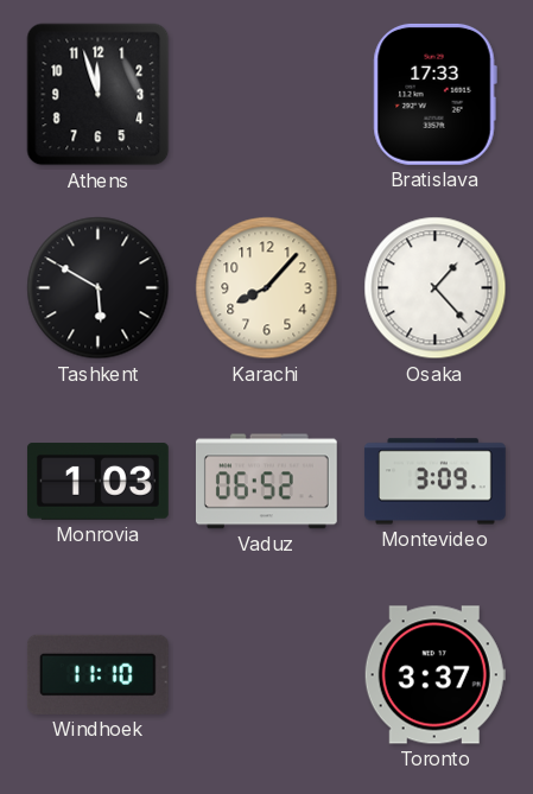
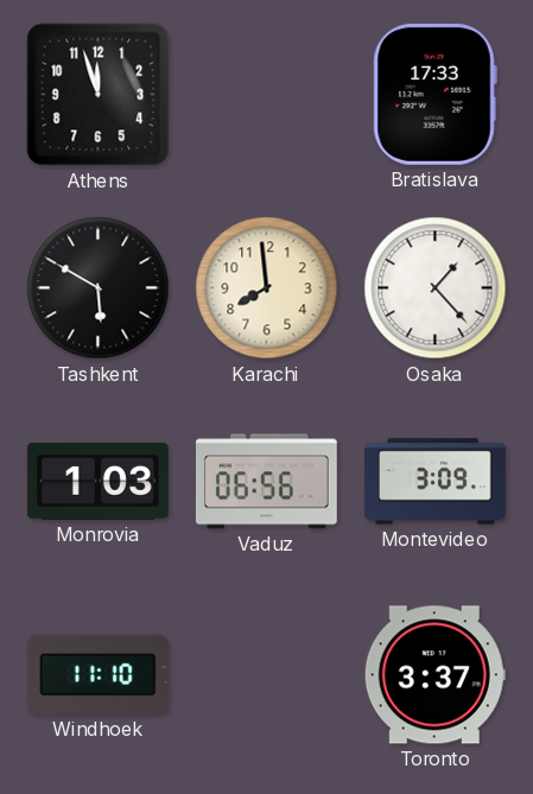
Karachi: 8:07 -> 7:59
Vaduz: 06:52 -> 06:56
